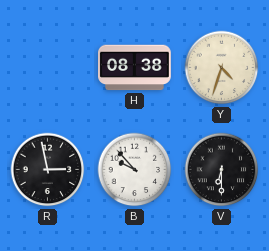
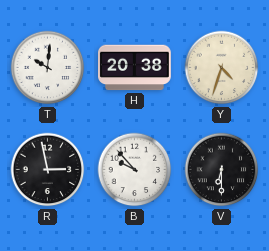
T: none -> 10:01
H: 08:38 -> 20:38
